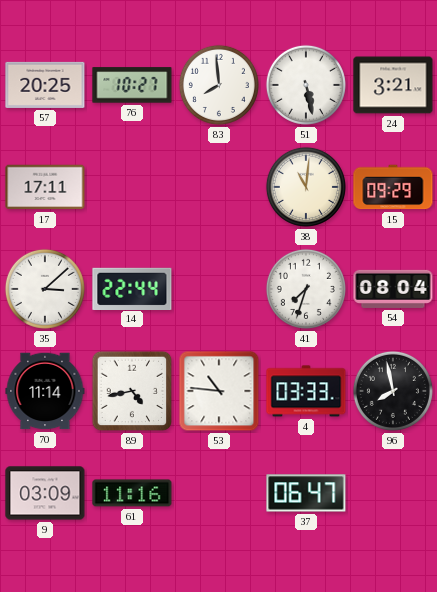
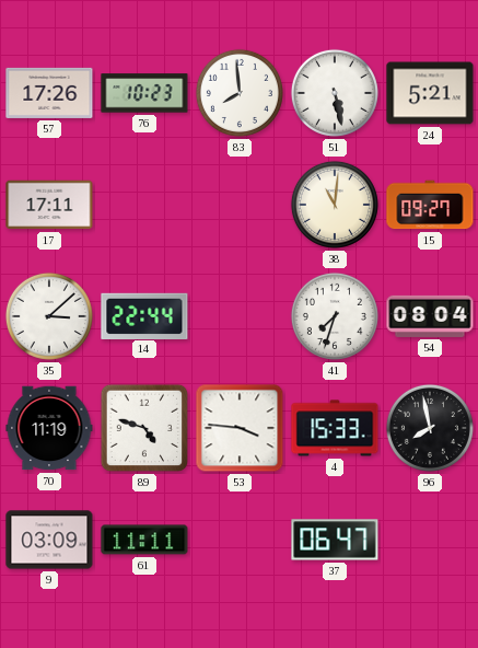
57: 20:25 -> 17:26
76: 10:27 -> 10:23
24: 3:21 -> 5:21
15: 09:29 -> 09:27
70: 11:14 -> 11:19
89: 4:43 -> 4:48
53: 10:46 -> 3:46
4: 03:33 -> 15:33
61: 11:16 -> 11:11
